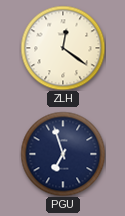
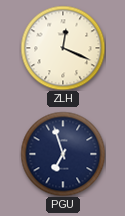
ZLH: 12:21 -> 12:19
